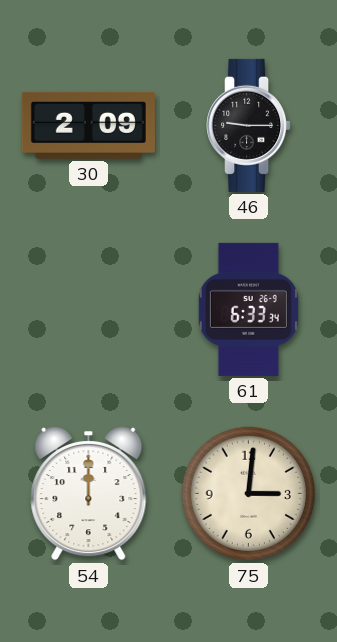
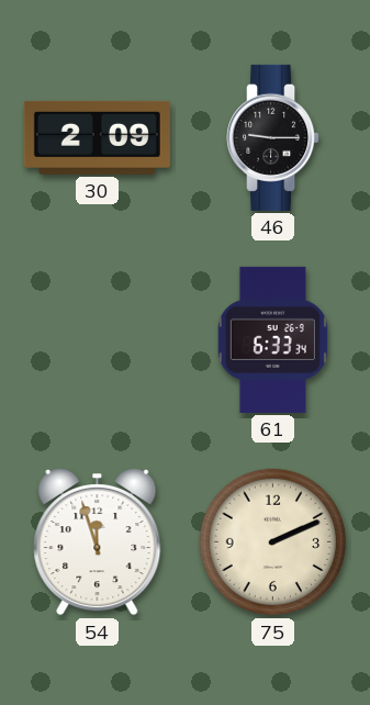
54: 12:00 -> 11:57
75: 3:01 -> 2:11
